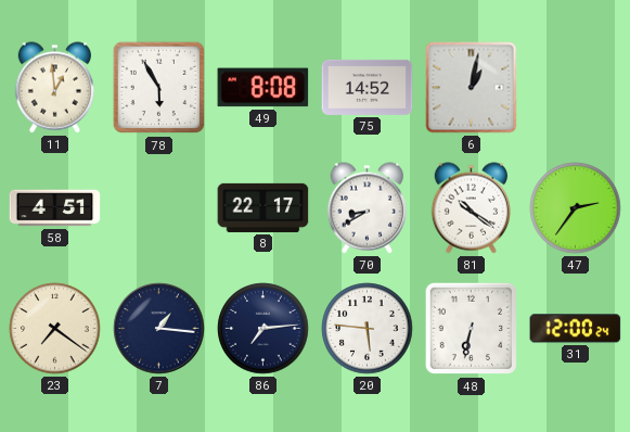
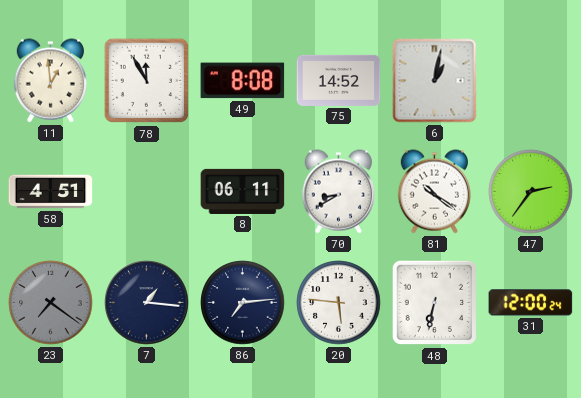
78: 5:55 -> 11:55
8: 22:17 -> 06:11
23 dial: cream -> grey
